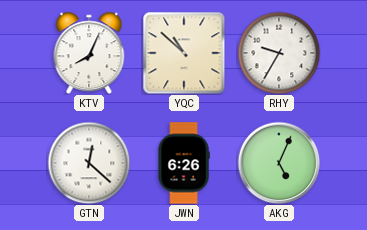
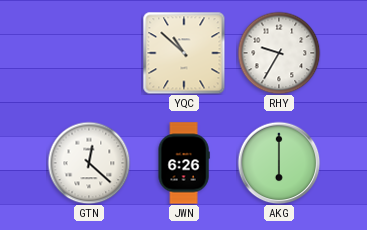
KTV: 8:04 -> none
AKG: 5:04 -> 6:00
